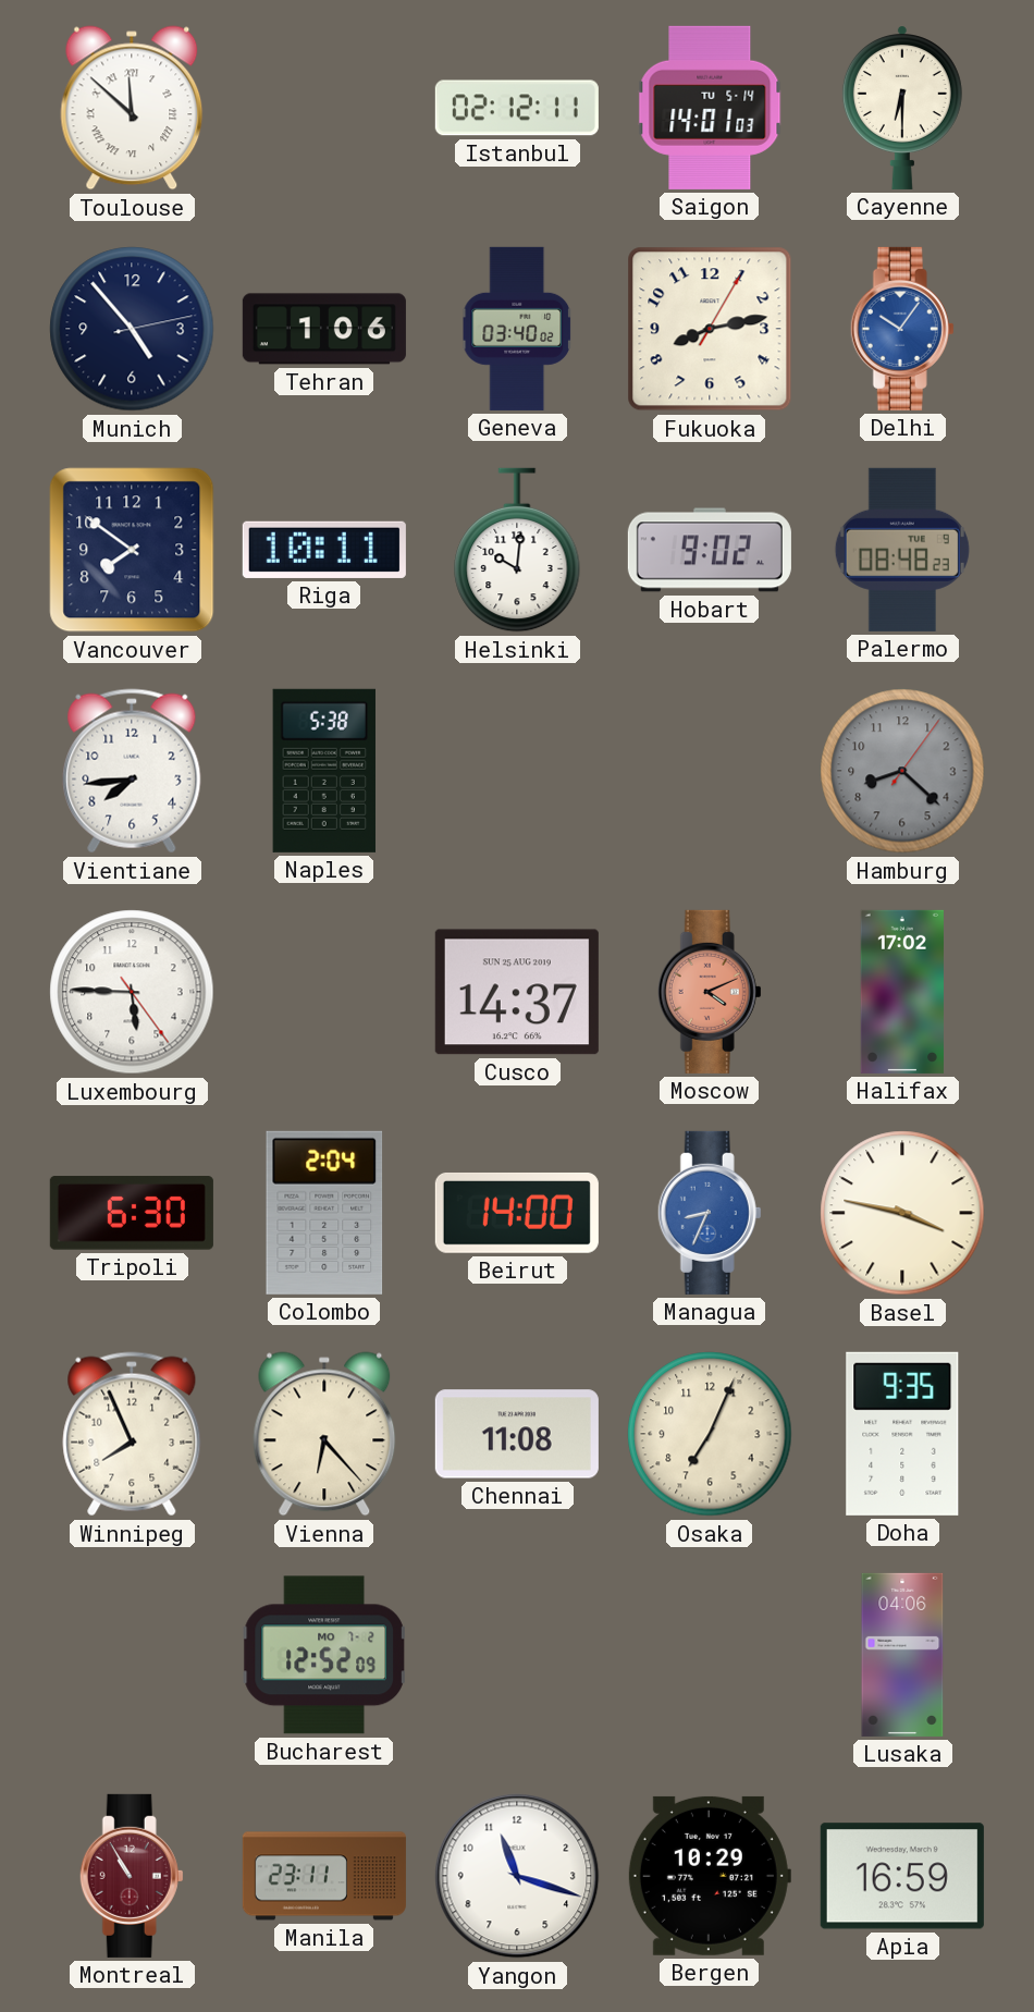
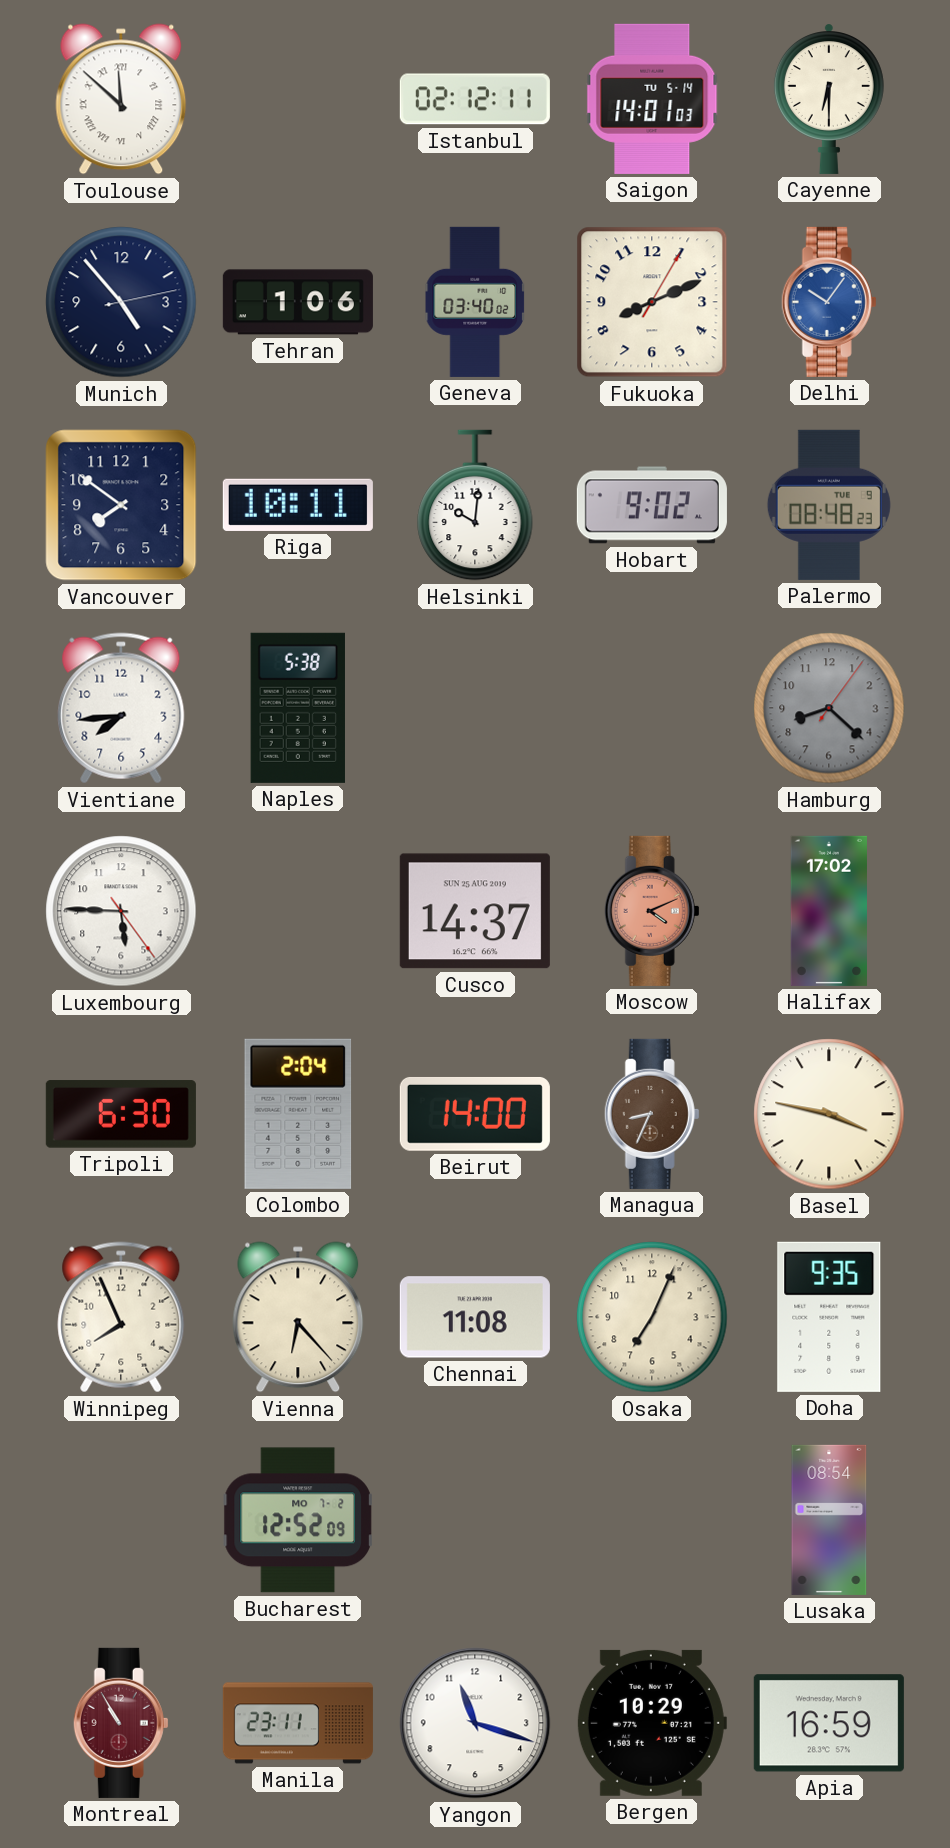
Fukuoka: 8:13 -> 8:11
Managua dial: blue -> brown
Lusaka: 04:06 -> 08:54
